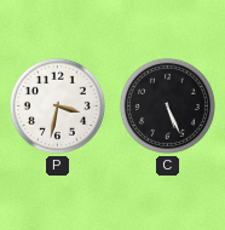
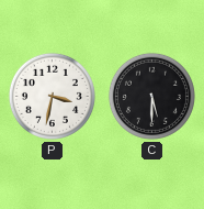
C: 5:26 -> 5:30
